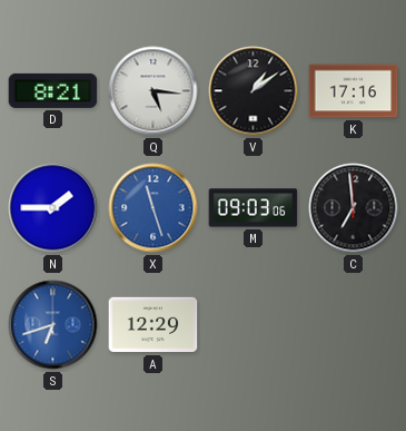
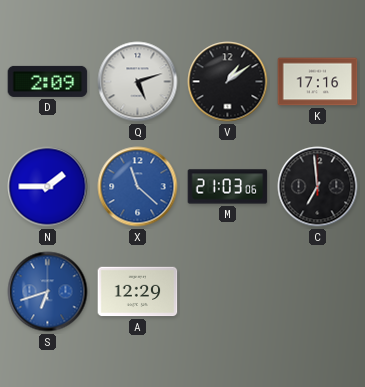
D: 8:21 -> 2:09
Q: 5:16 -> 5:12
X: 11:27 -> 11:22
M: 09:03 -> 21:03
